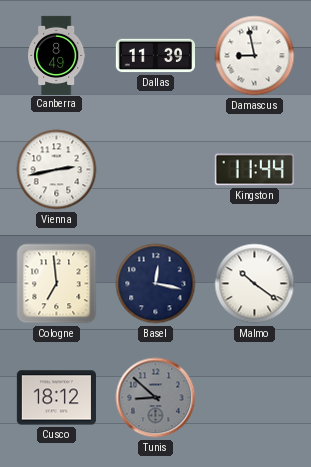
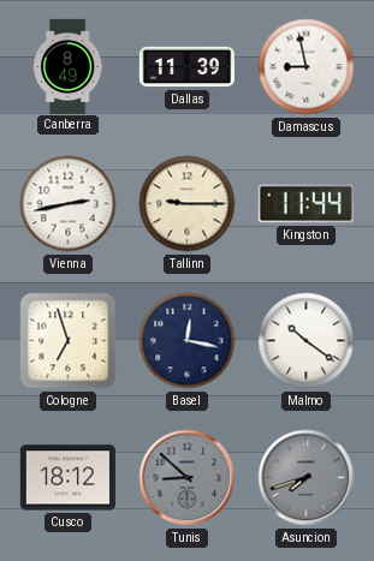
Tallinn: none -> 9:15
Cologne: 6:59 -> 6:57
Asuncion: none -> 7:42
